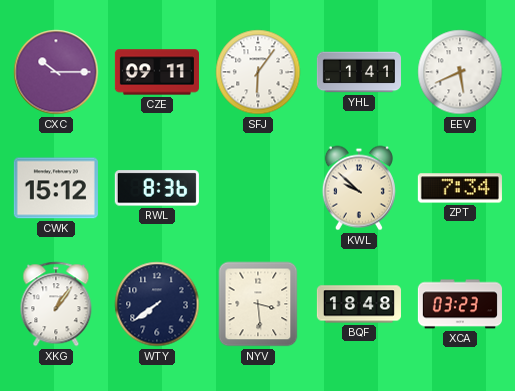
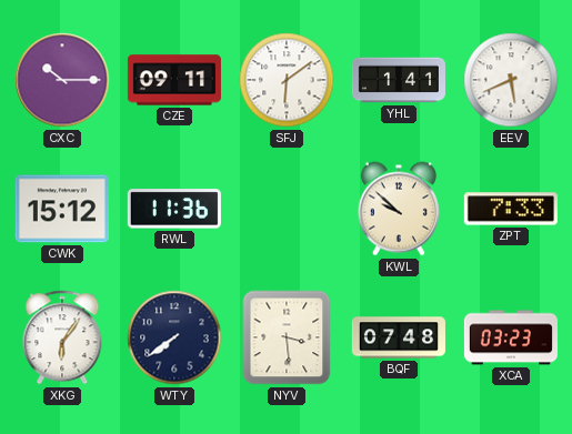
SFJ: 6:06 -> 6:09
RWL: 8:36 -> 11:36
ZPT: 7:34 -> 7:33
XKG: 1:06 -> 6:06
BQF: 18:48 -> 07:48
